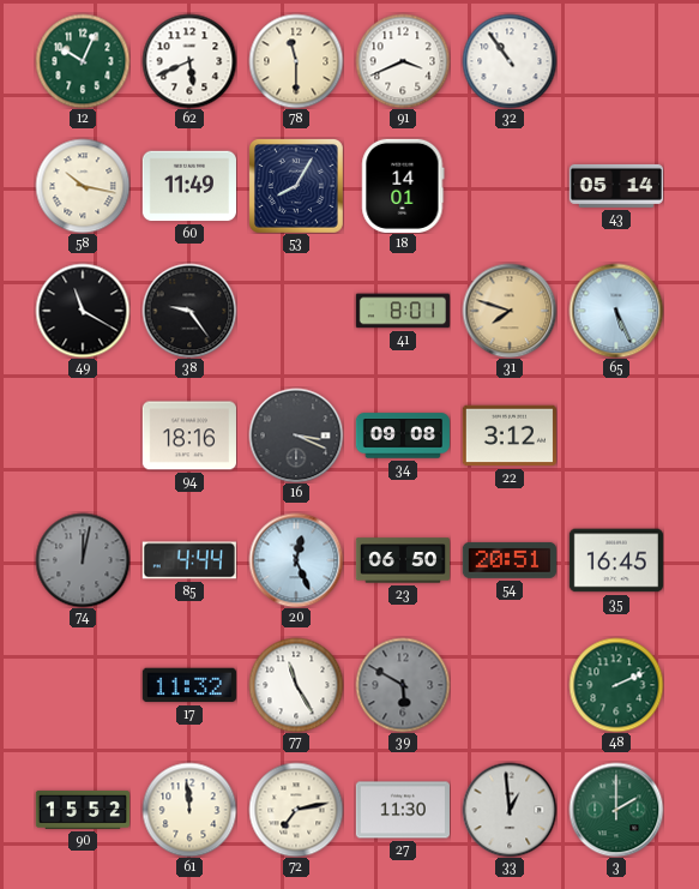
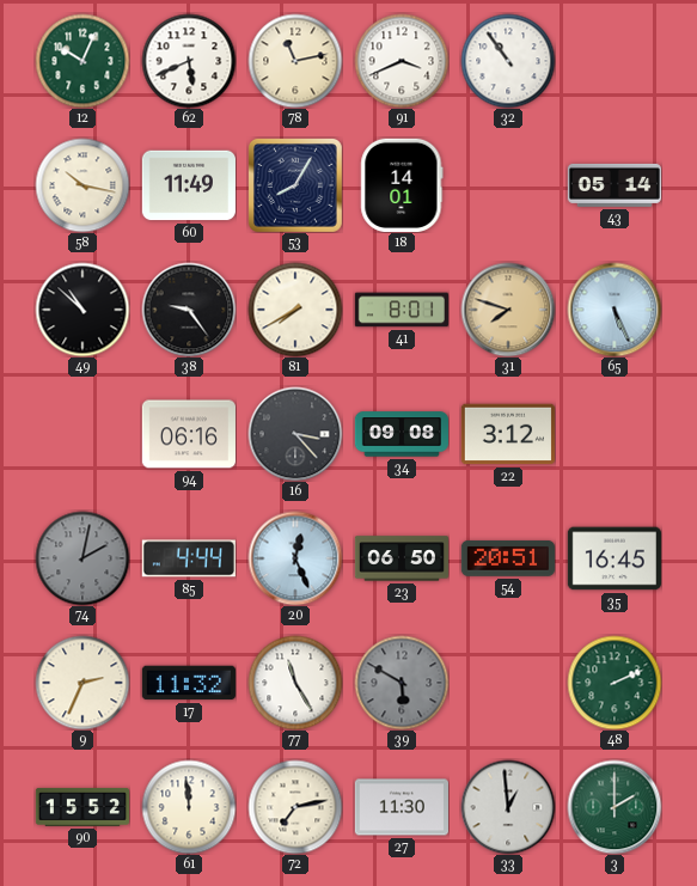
78: 11:30 -> 11:13
49: 11:20 -> 10:52
81: none -> 7:40
94: 18:16 -> 06:16
16: 3:19 -> 3:23
74: 12:02 -> 2:02
9: none -> 2:34
